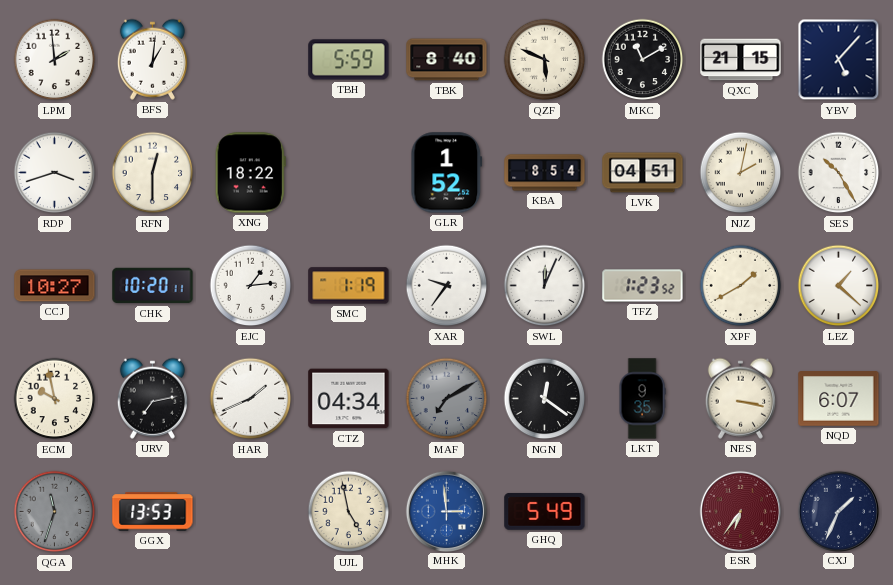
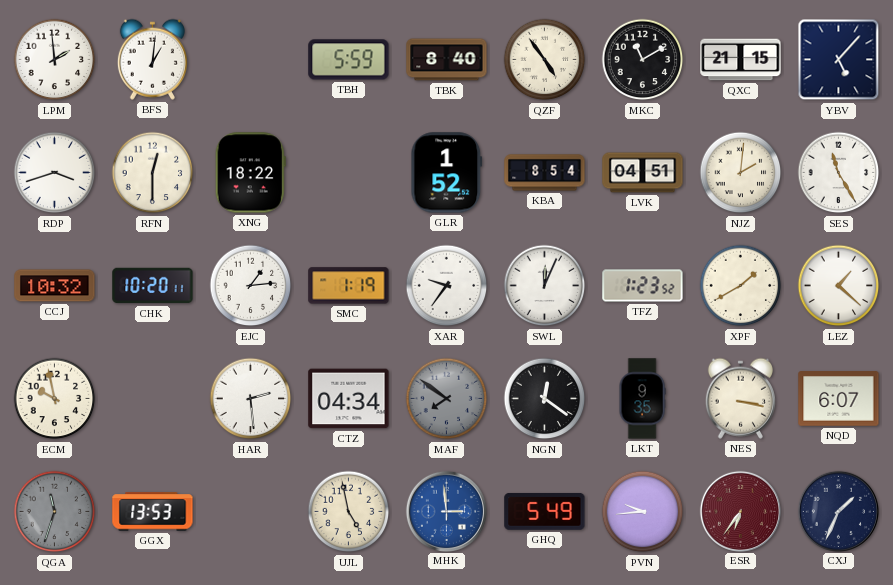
QZF: 5:49 -> 4:54
NJZ: 2:02 -> 2:01
SES: 10:25 -> 11:25
CCJ: 10:27 -> 10:32
URV: 7:13 -> none
HAR: 1:41 -> 2:29
MAF: 7:10 -> 7:51
PVN: none -> 9:44
